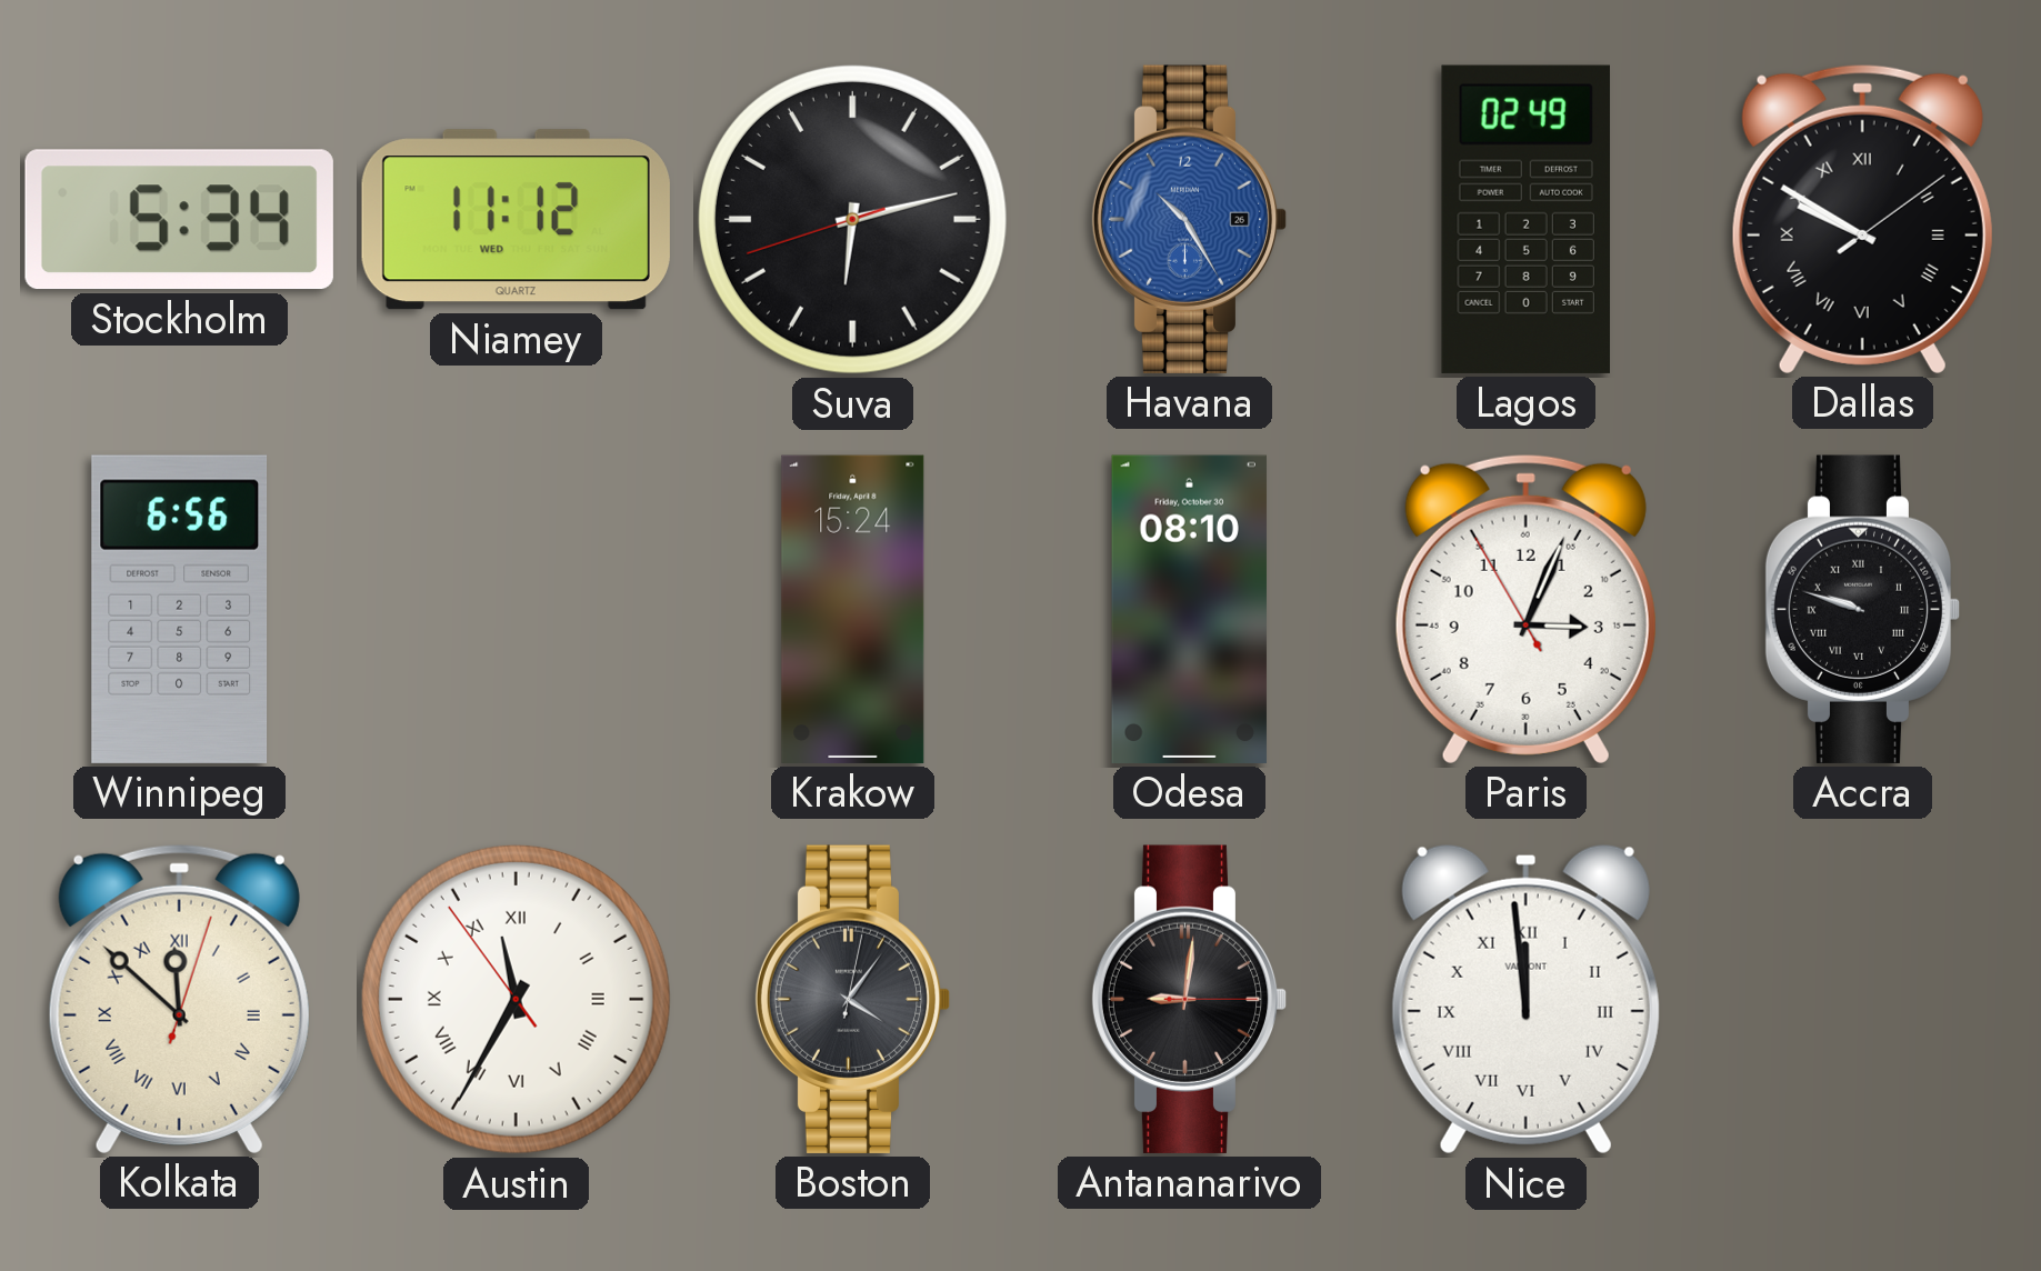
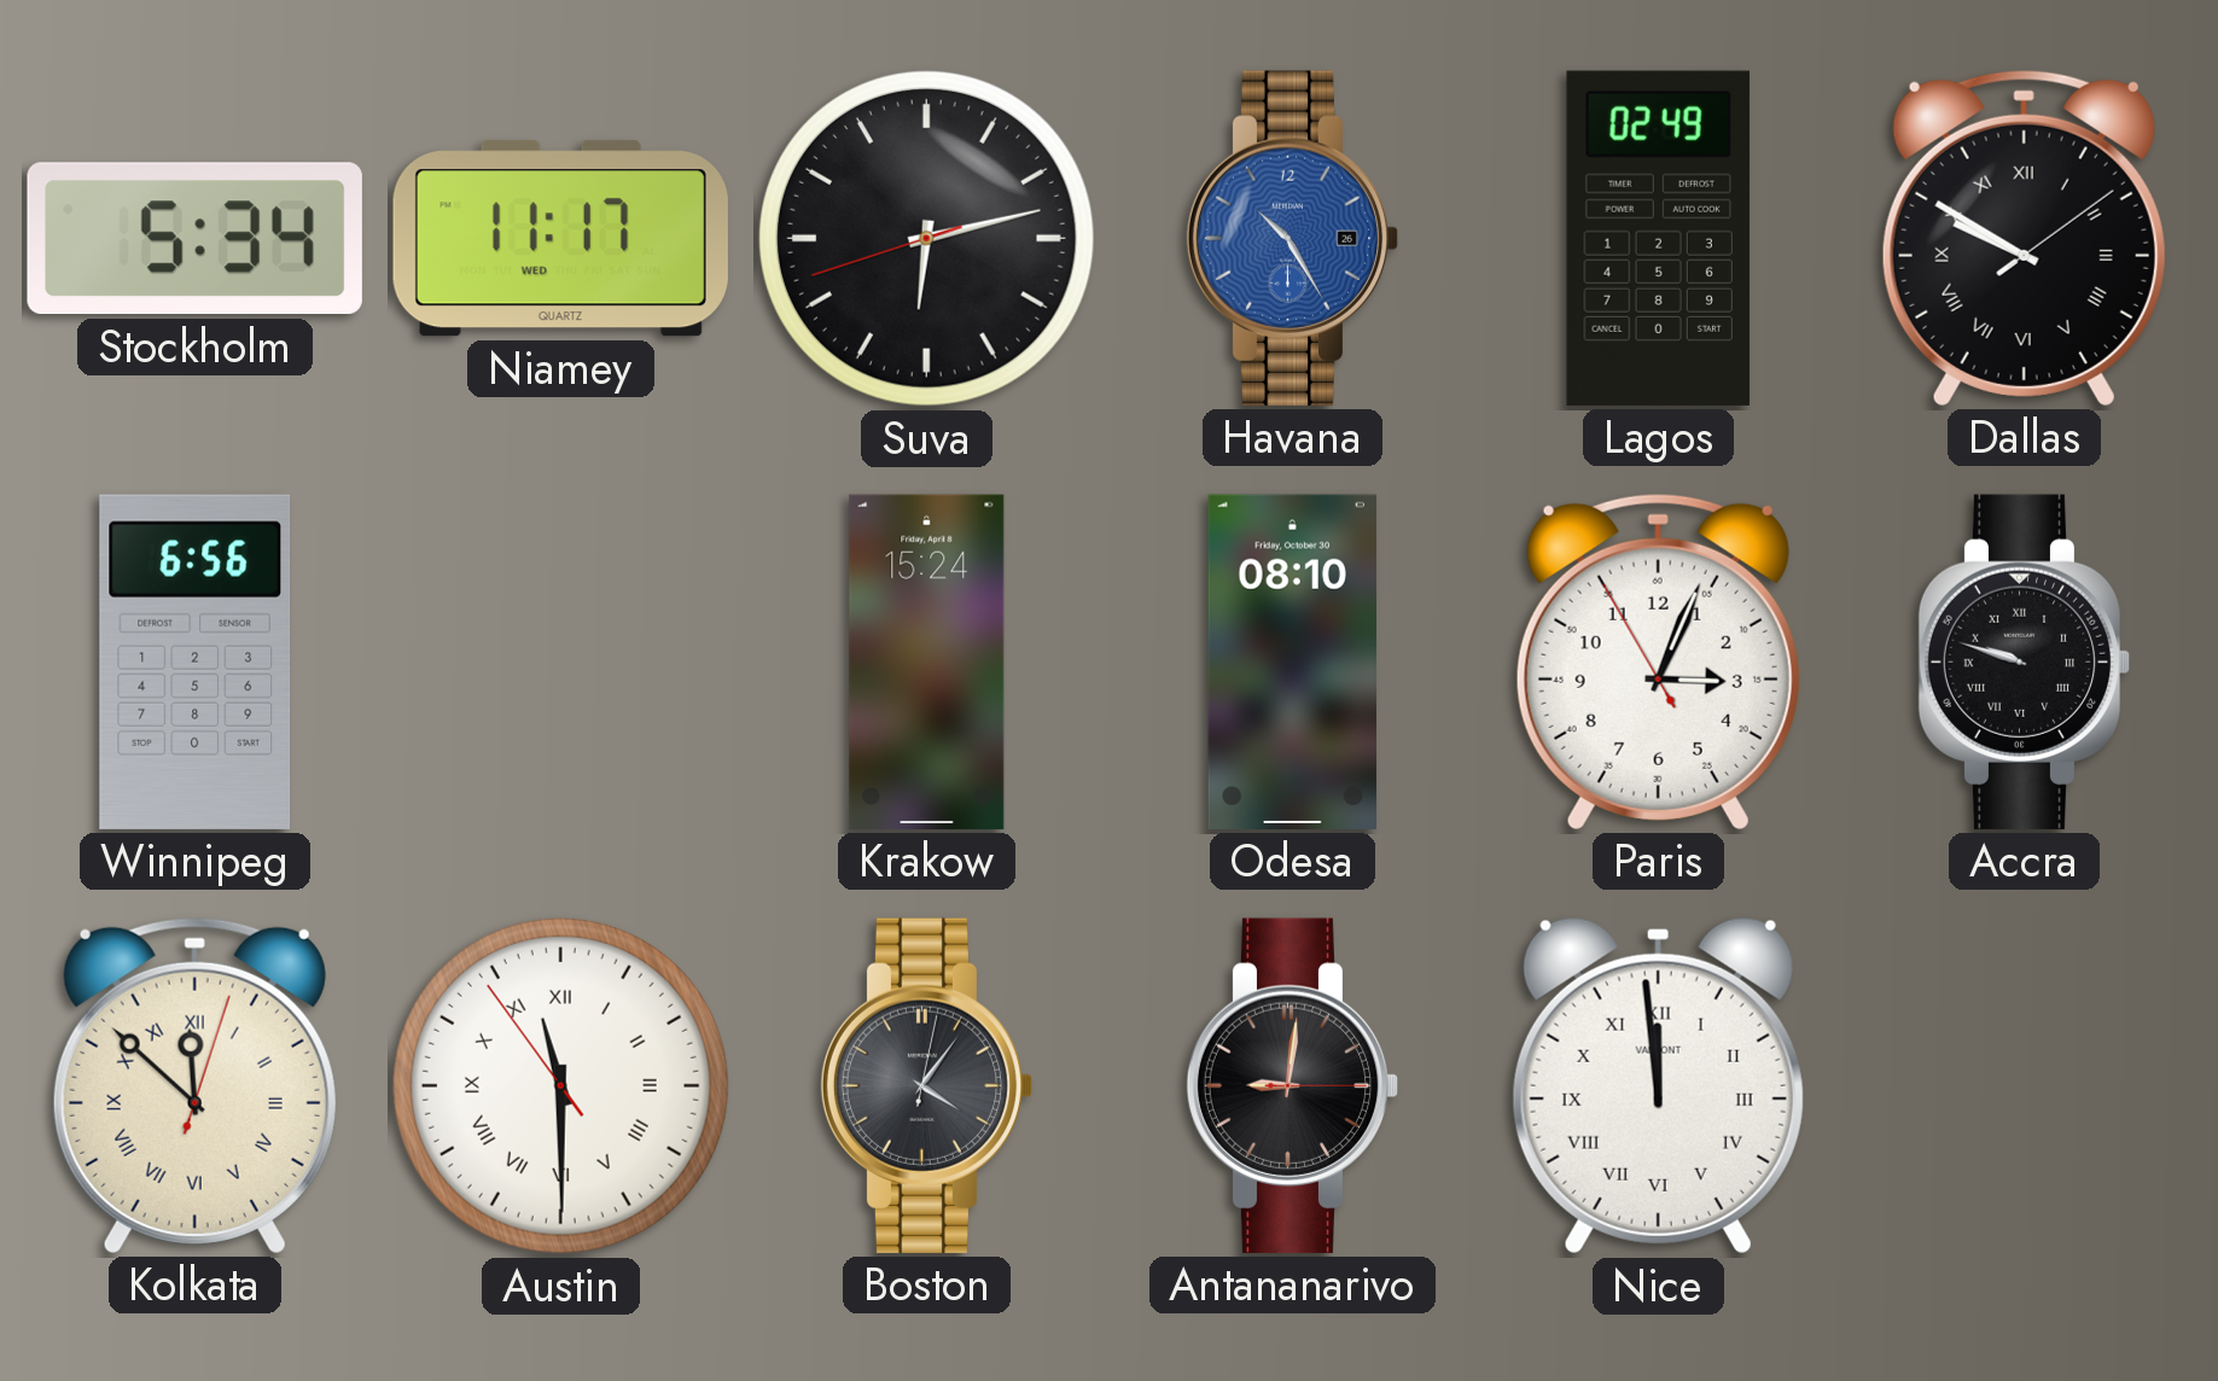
Niamey: 11:12 -> 11:17
Austin: 11:34 -> 11:29
